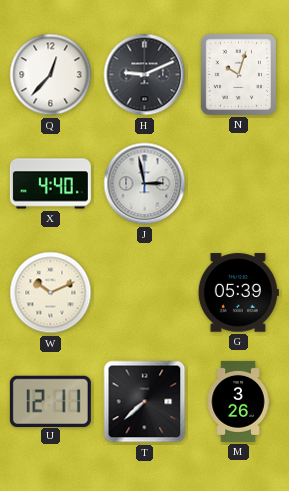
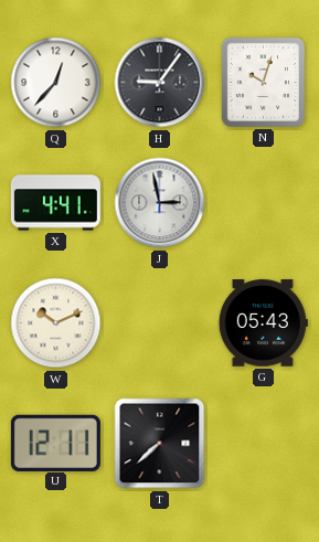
H: 9:11 -> 9:06
X: 4:40 -> 4:41
G: 05:39 -> 05:43
M: 3:26 -> none
